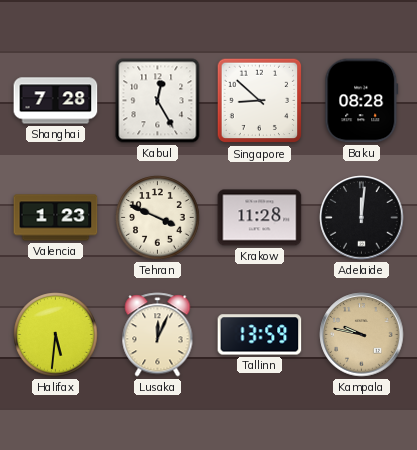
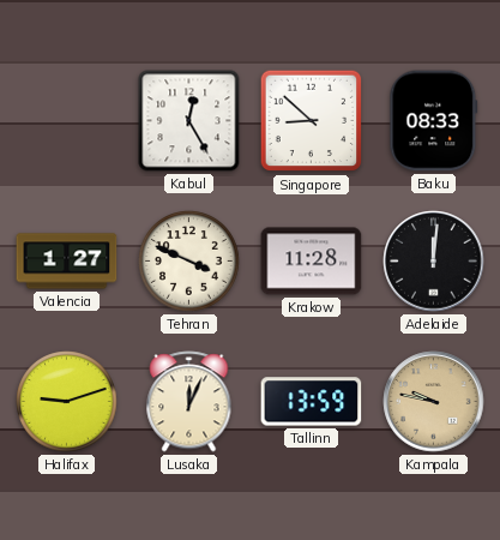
Shanghai: 7:28 -> none
Baku: 08:28 -> 08:33
Valencia: 1:23 -> 1:27
Halifax: 5:31 -> 9:12
